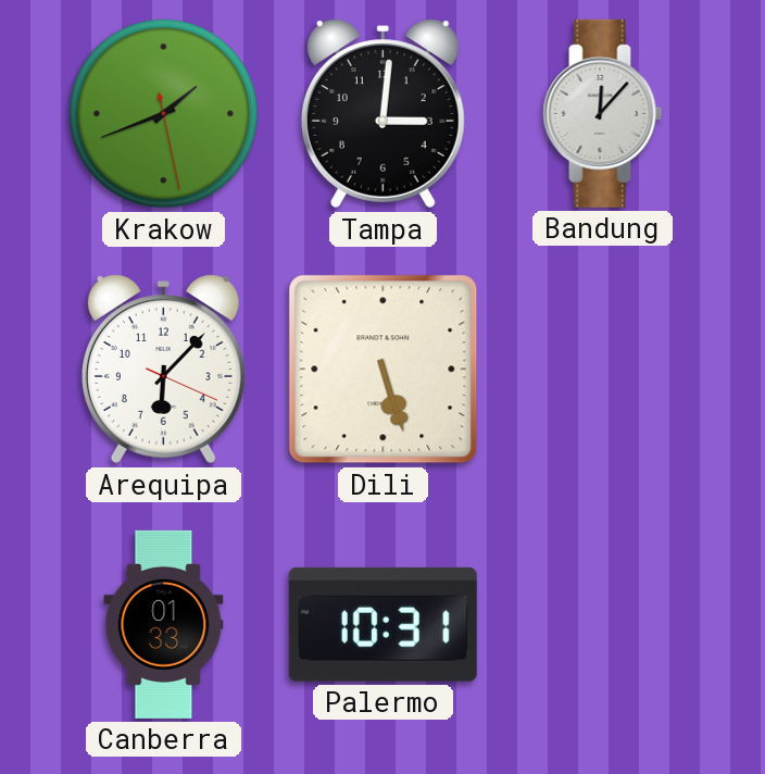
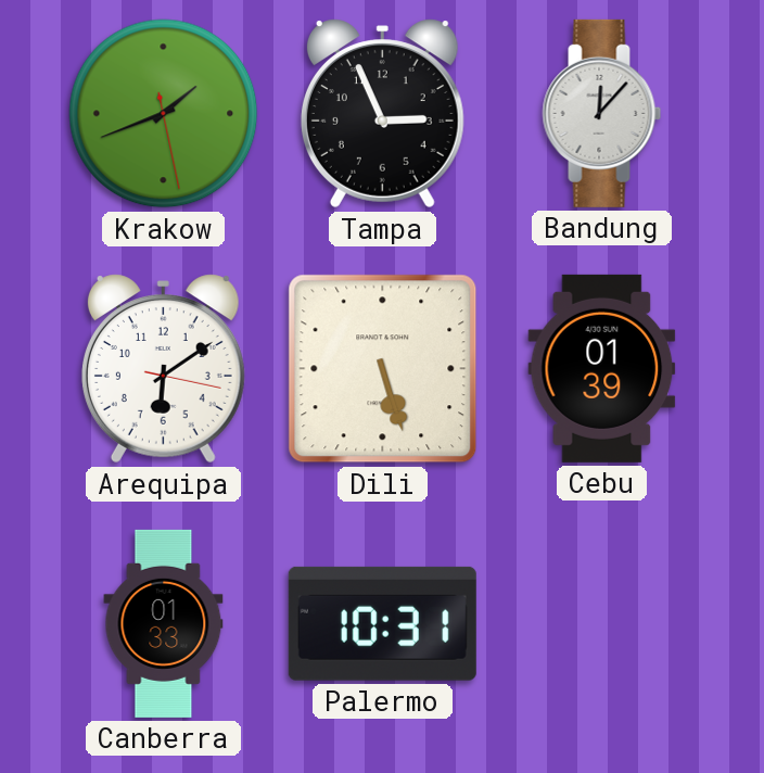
Tampa: 3:01 -> 2:56
Arequipa: 6:07 -> 6:09
Cebu: none -> 01:39
